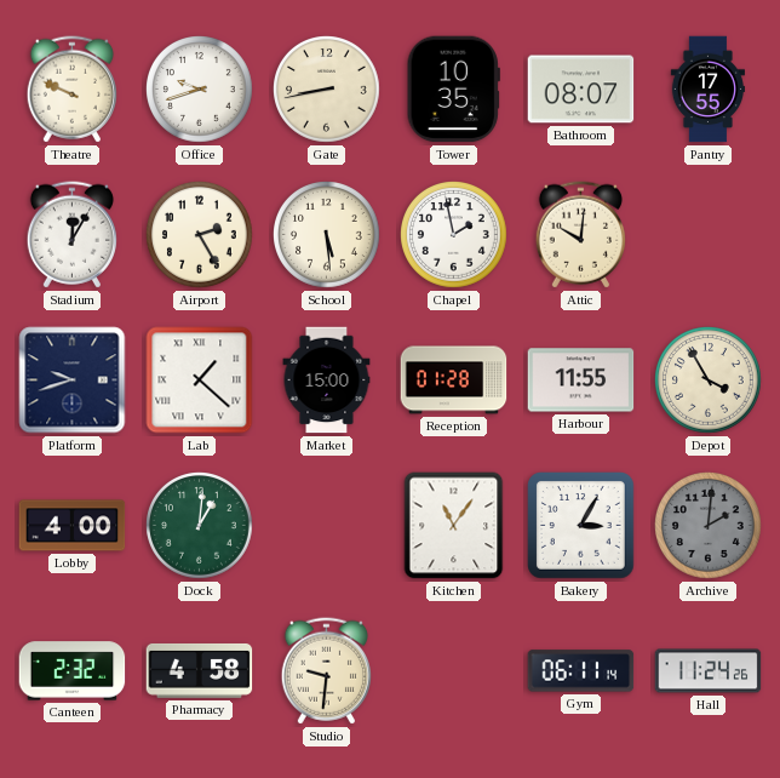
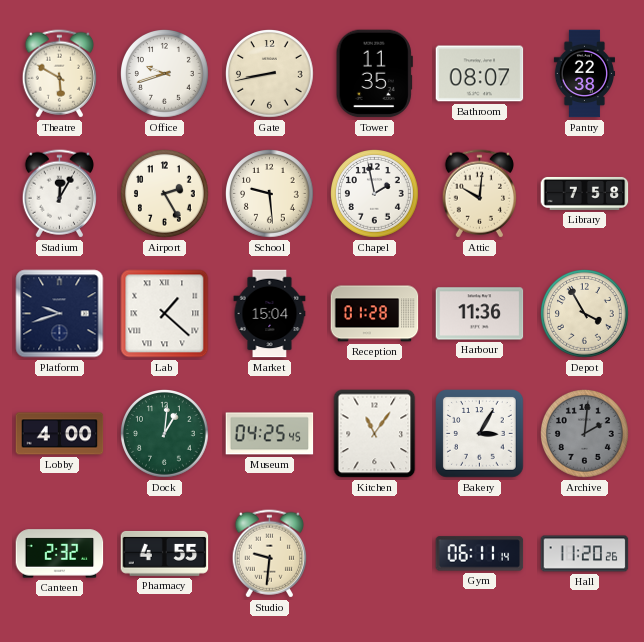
Theatre: 9:49 -> 5:50
Tower: 10:35 -> 11:35
Pantry: 17:55 -> 22:38
School: 5:29 -> 9:29
Library: none -> 7:58
Market: 15:00 -> 15:04
Harbour: 11:55 -> 11:36
Museum: none -> 04:25
Pharmacy: 4:58 -> 4:55
Hall: 11:24 -> 11:20
